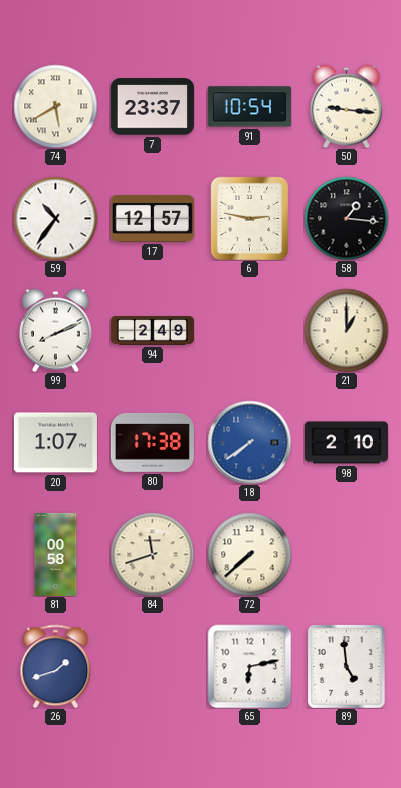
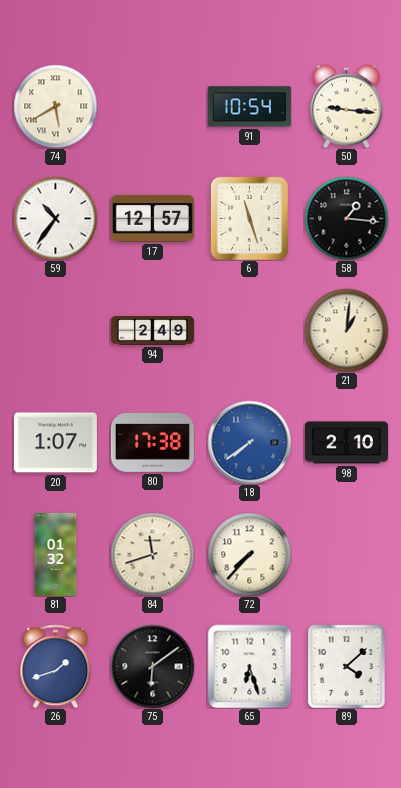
7: 23:37 -> none
6: 2:47 -> 11:27
99: 8:11 -> none
21: 1:00 -> 1:01
81: 00:58 -> 01:32
72: 7:38 -> 7:37
75: none -> 6:09
65: 6:13 -> 6:27
89: 4:59 -> 4:08
